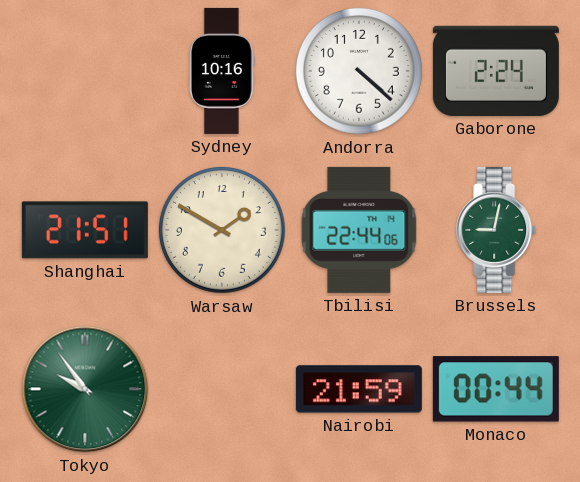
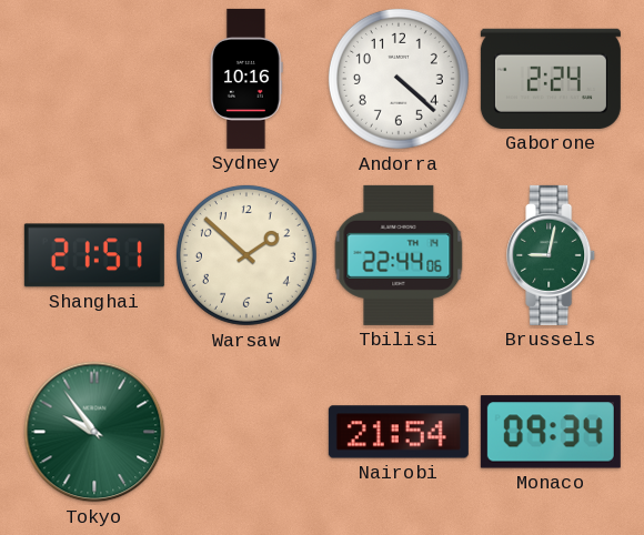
Warsaw: 1:50 -> 1:52
Nairobi: 21:59 -> 21:54
Monaco: 00:44 -> 09:34
